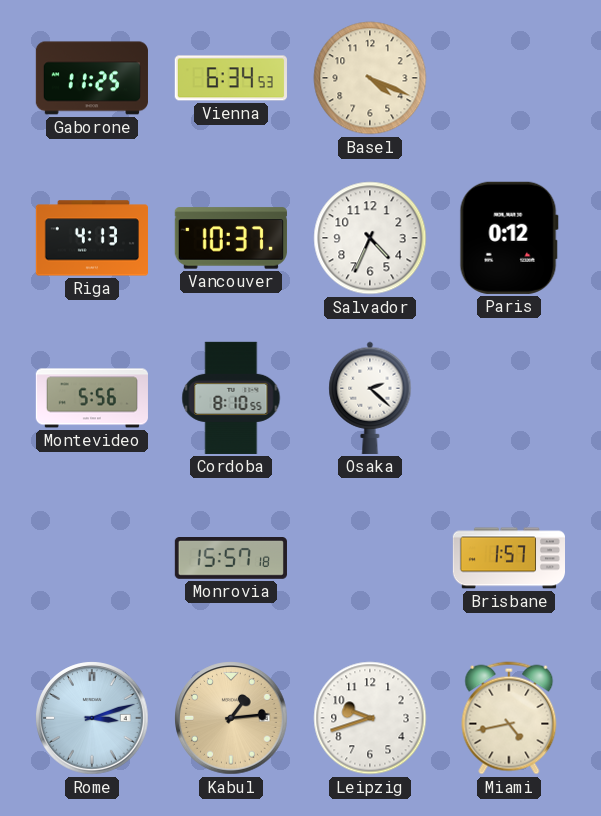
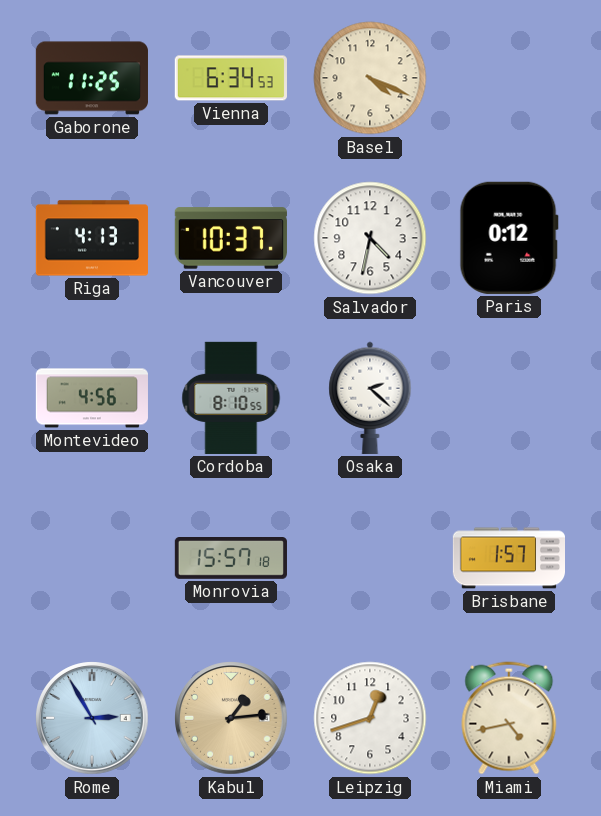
Salvador: 4:34 -> 4:32
Montevideo: 5:56 -> 4:56
Rome: 3:12 -> 2:55
Leipzig: 9:42 -> 12:42
